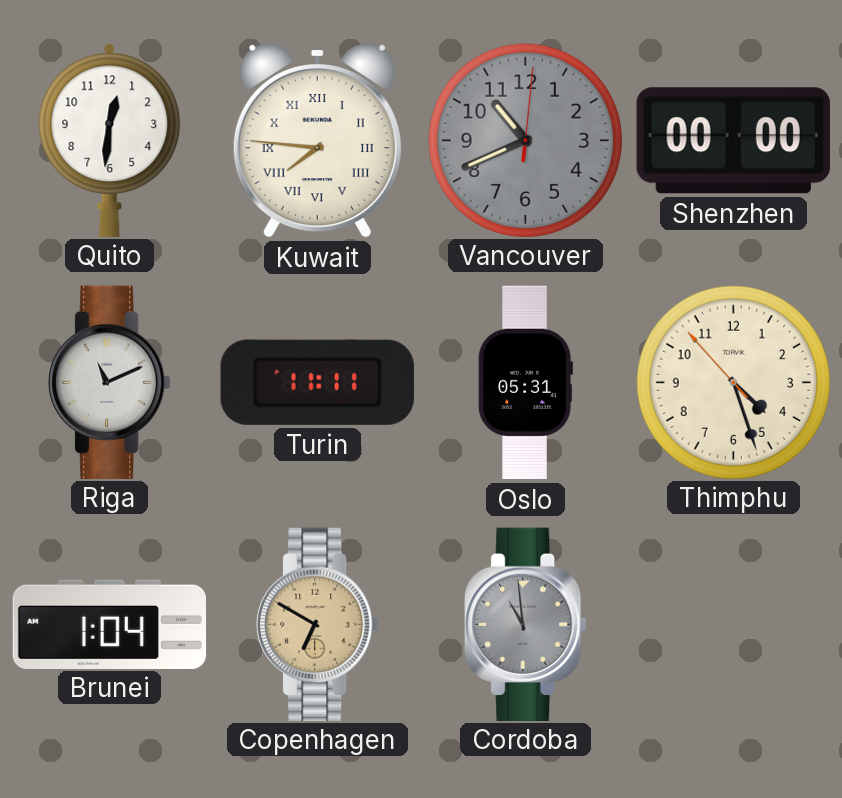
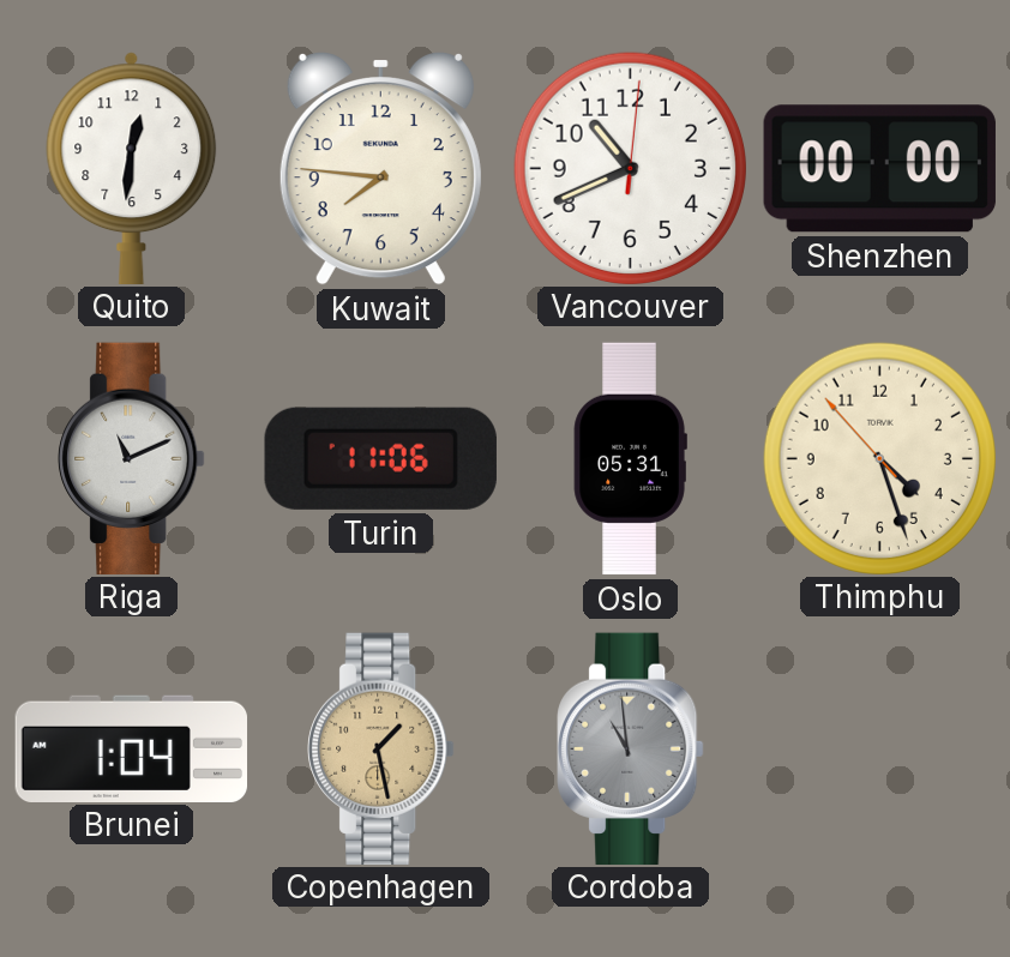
Kuwait numerals: Roman -> Arabic
Vancouver dial: grey -> white
Turin: 11:11 -> 11:06
Copenhagen: 6:50 -> 1:28
